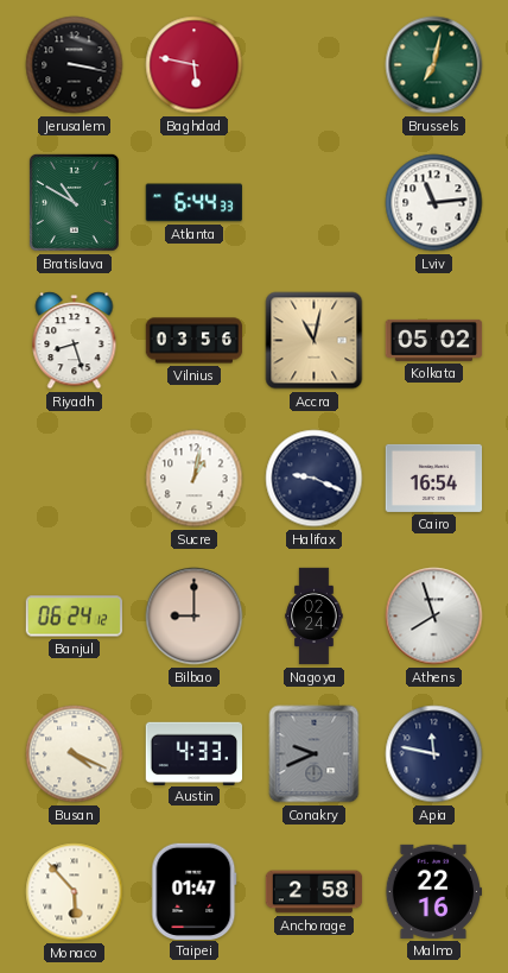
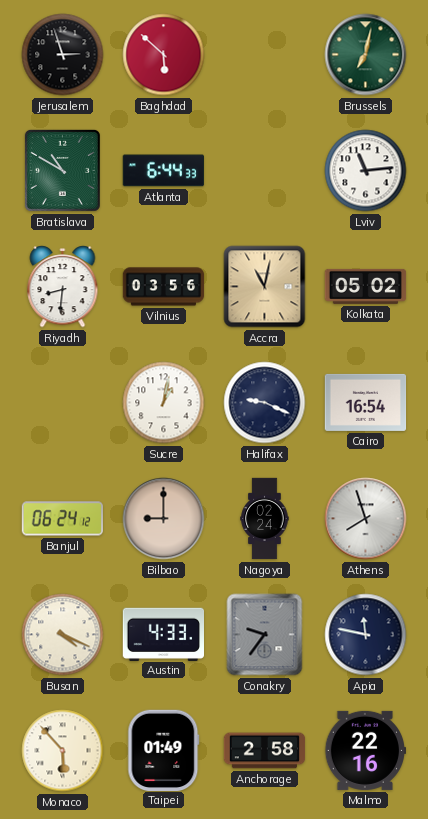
Jerusalem: 3:17 -> 2:57
Baghdad: 5:47 -> 5:52
Riyadh: 8:27 -> 8:31
Conakry: 9:41 -> 9:36
Taipei: 01:47 -> 01:49
